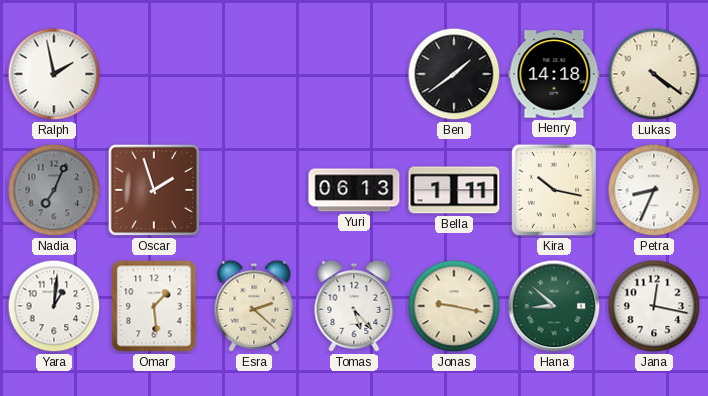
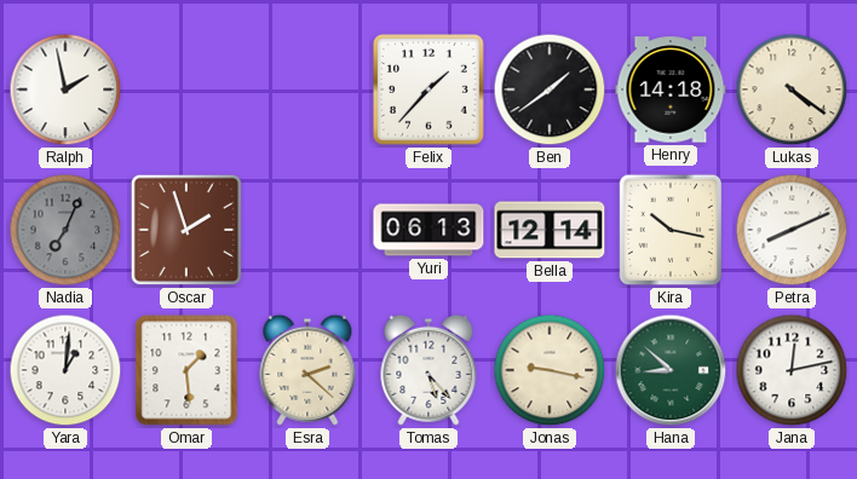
Felix: none -> 1:37
Bella: 1:11 -> 12:14
Petra: 8:34 -> 8:11
Jana: 12:17 -> 12:13
